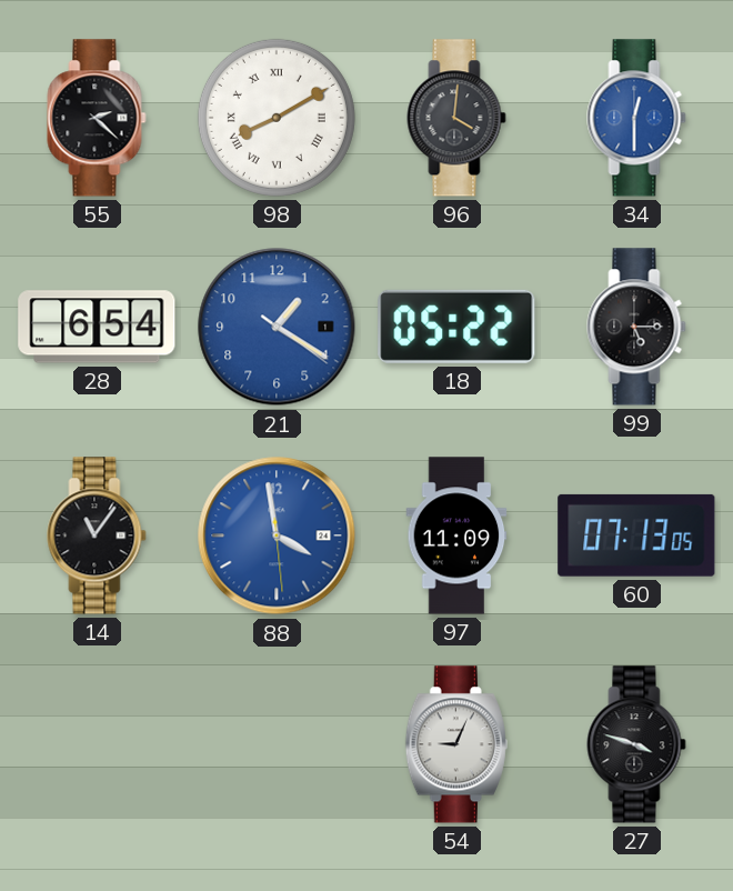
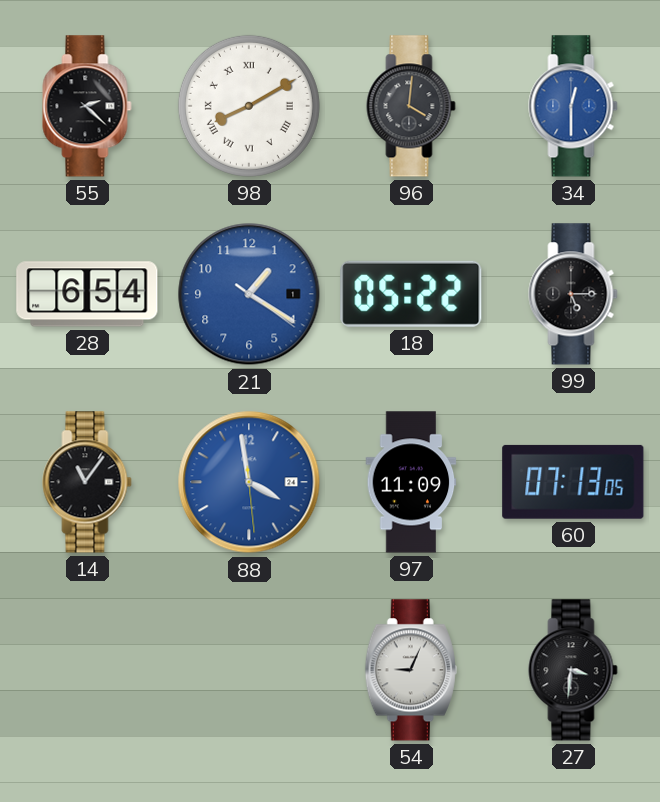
27: 3:48 -> 3:31
